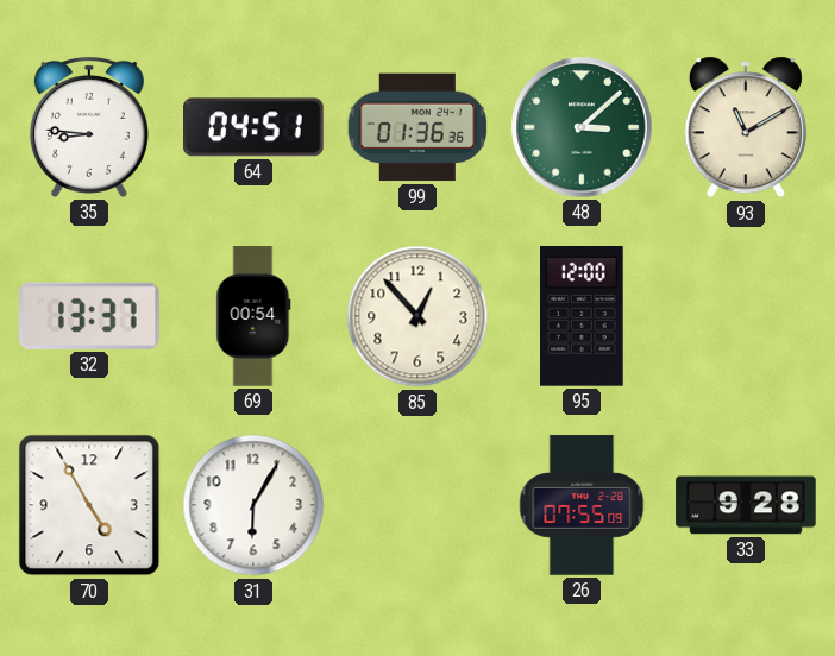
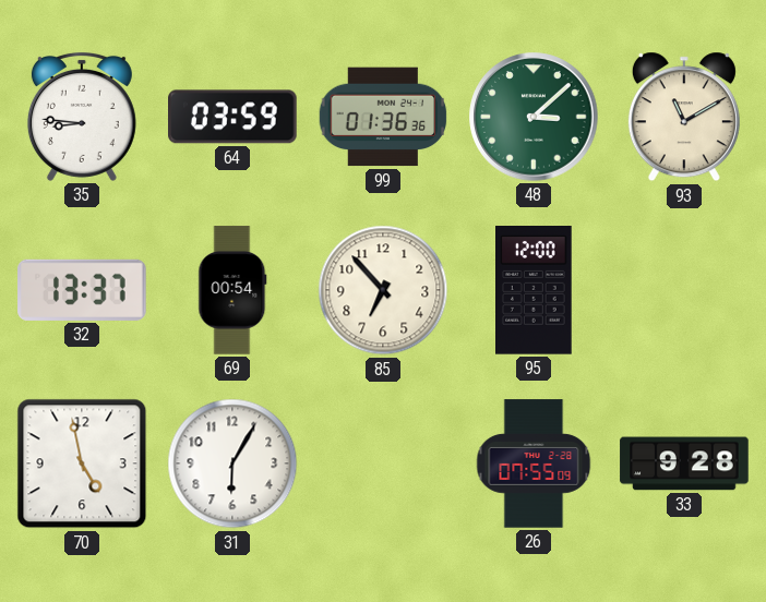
64: 04:51 -> 03:59
85: 12:53 -> 6:53
70: 4:55 -> 4:58
